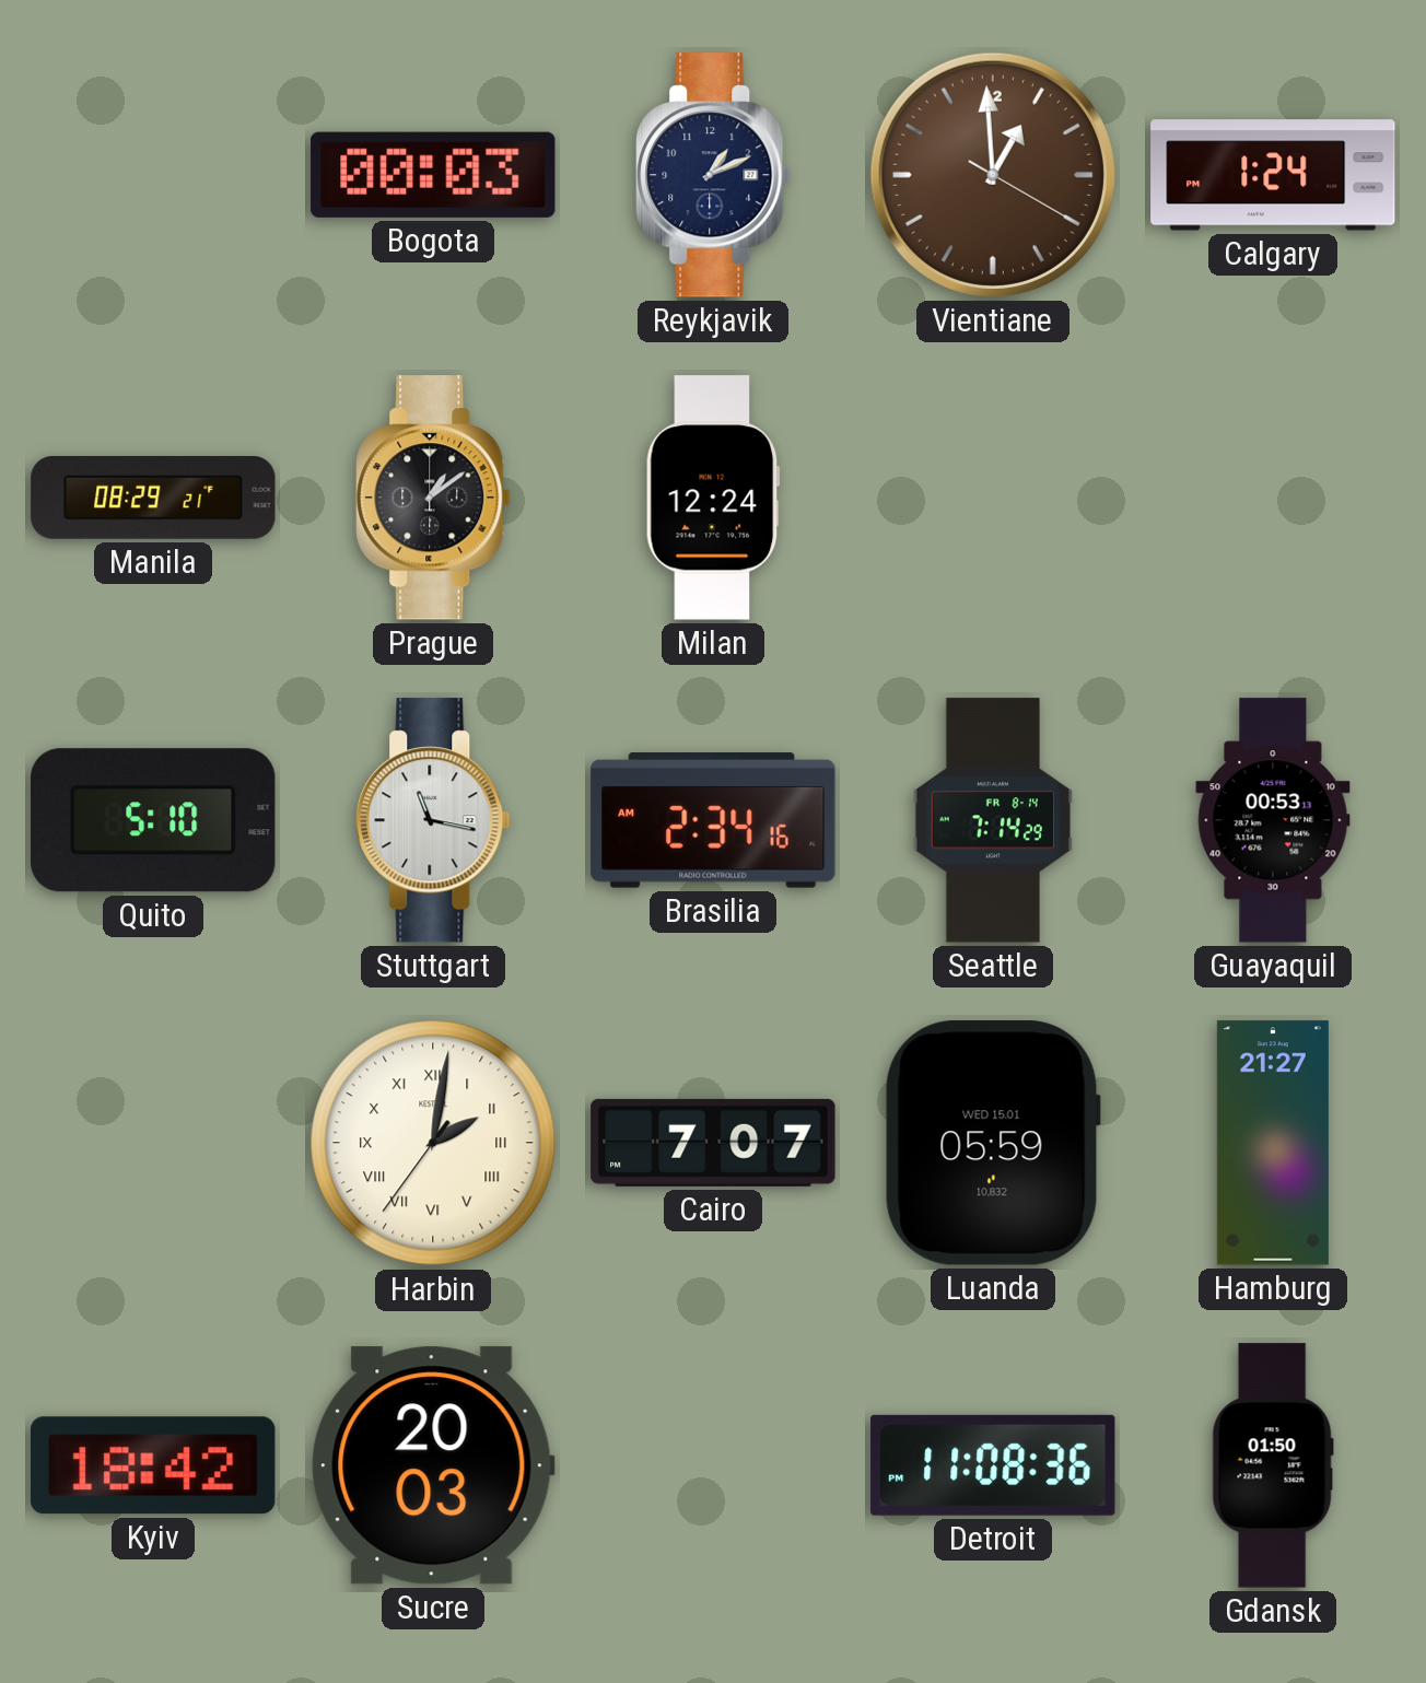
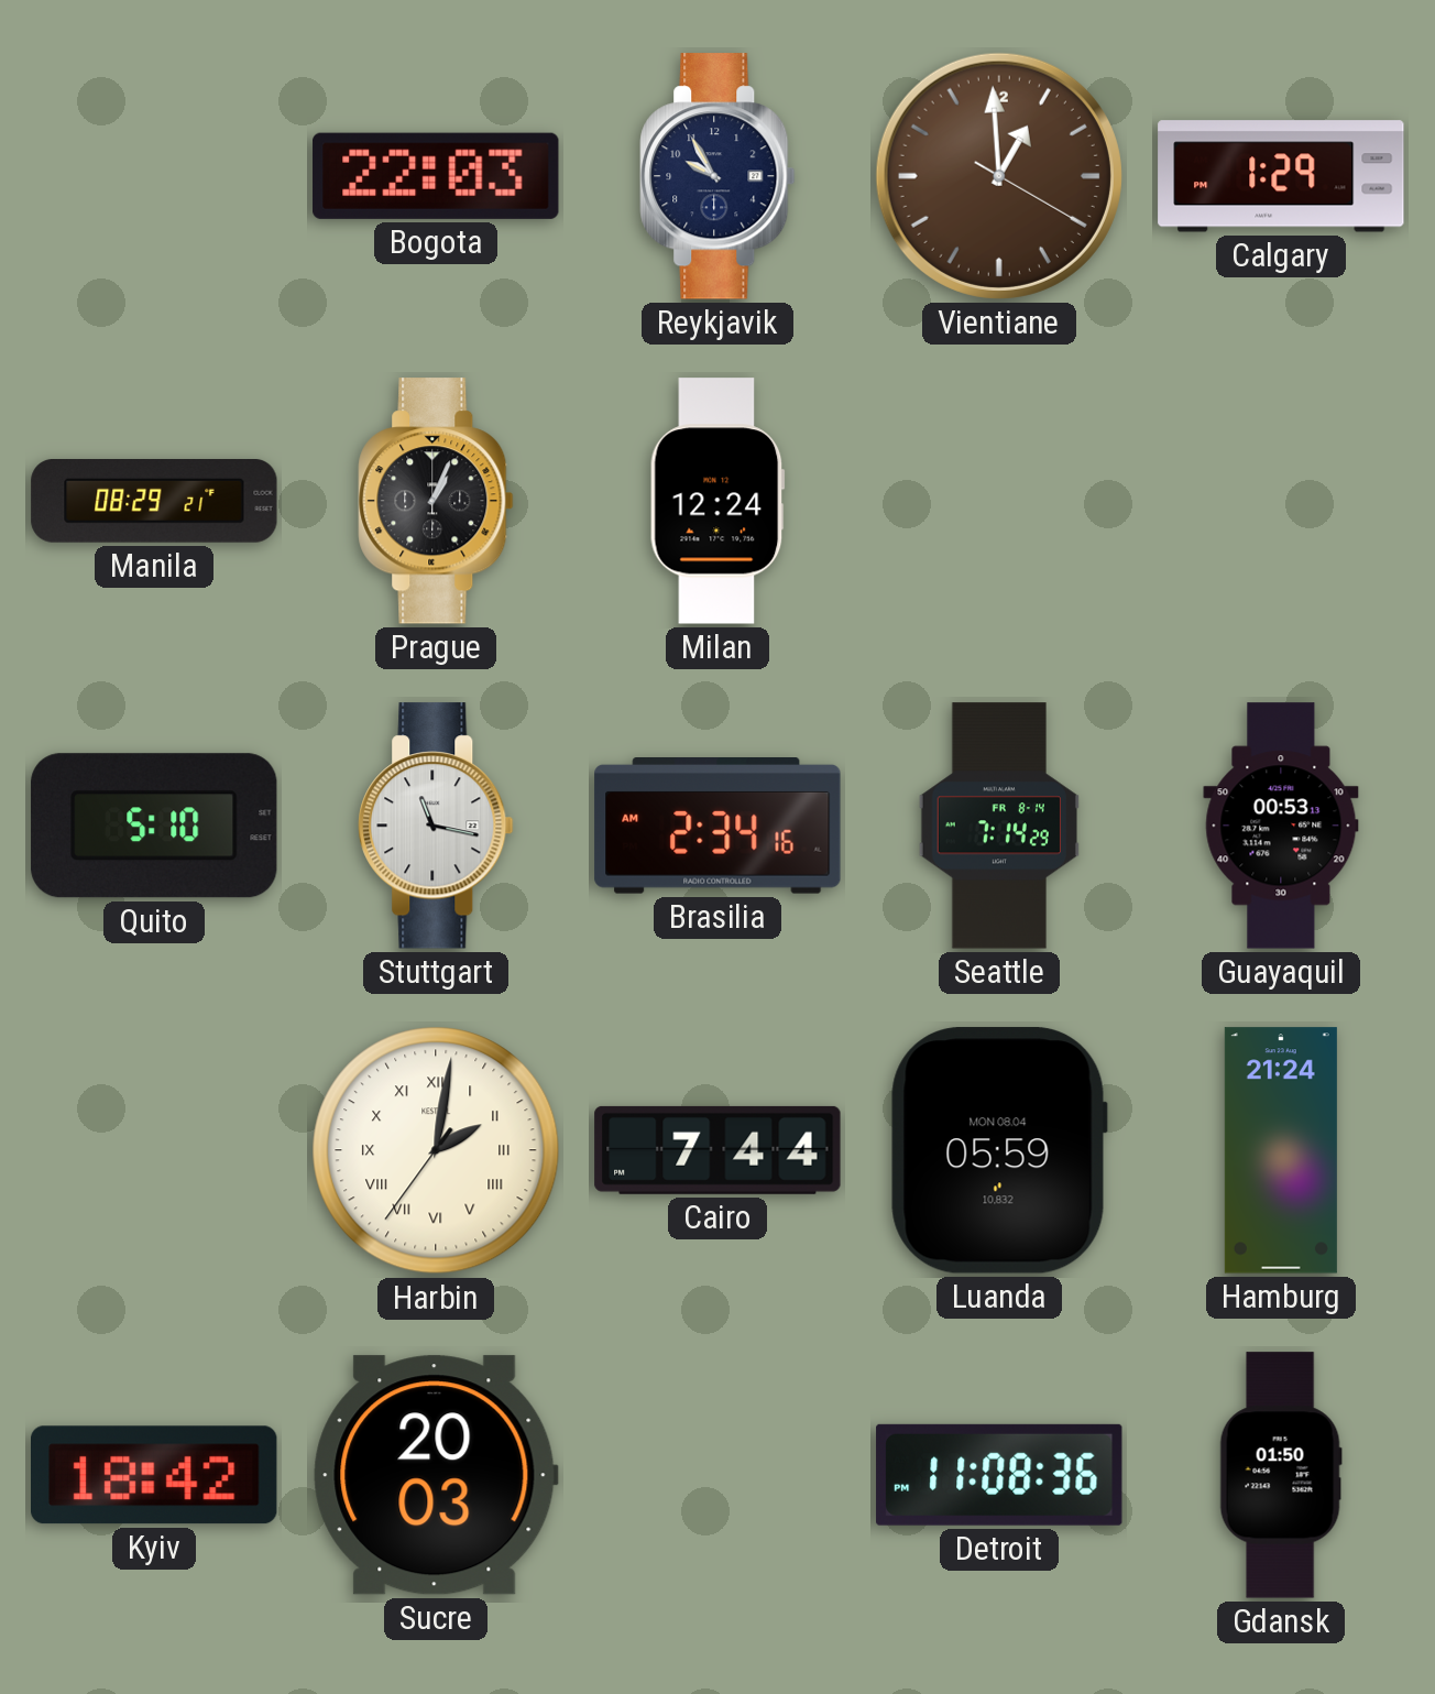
Bogota: 00:03 -> 22:03
Reykjavik: 1:11 -> 9:55
Calgary: 1:24 -> 1:29
Prague: 1:09 -> 1:04
Cairo: 7:07 -> 7:44
Luanda date: WED 15.01 -> MON 08.04
Hamburg: 21:27 -> 21:24
